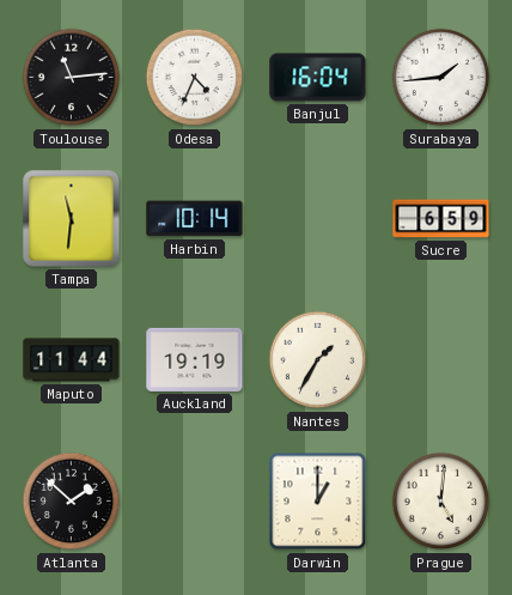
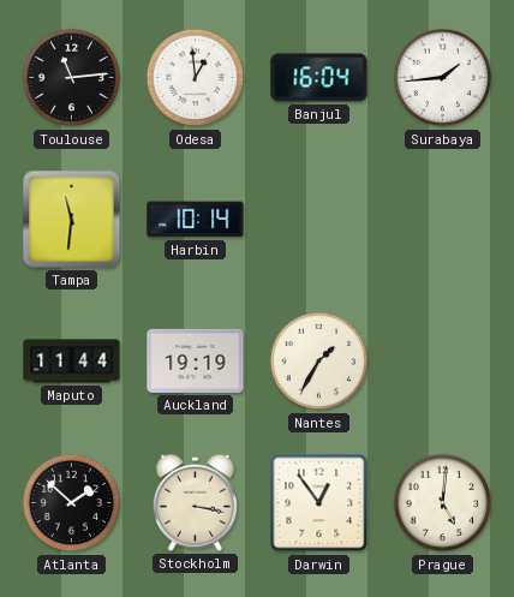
Odesa: 4:34 -> 12:59
Sucre: 6:59 -> none
Stockholm: none -> 3:17
Darwin: 1:00 -> 12:54
